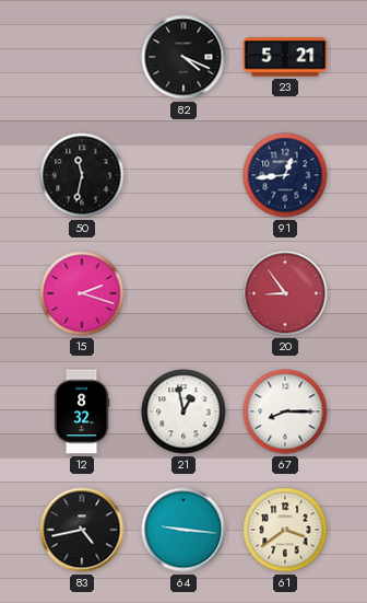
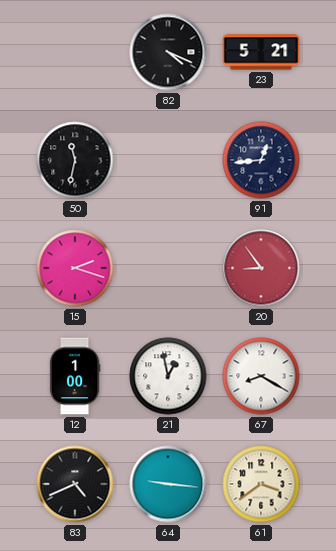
12: 8:32 -> 1:00
67: 8:15 -> 8:20
83: 4:43 -> 4:41
